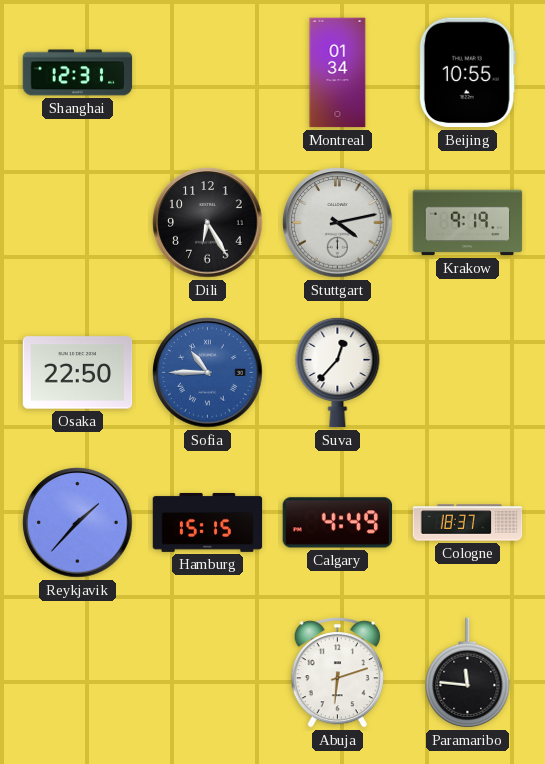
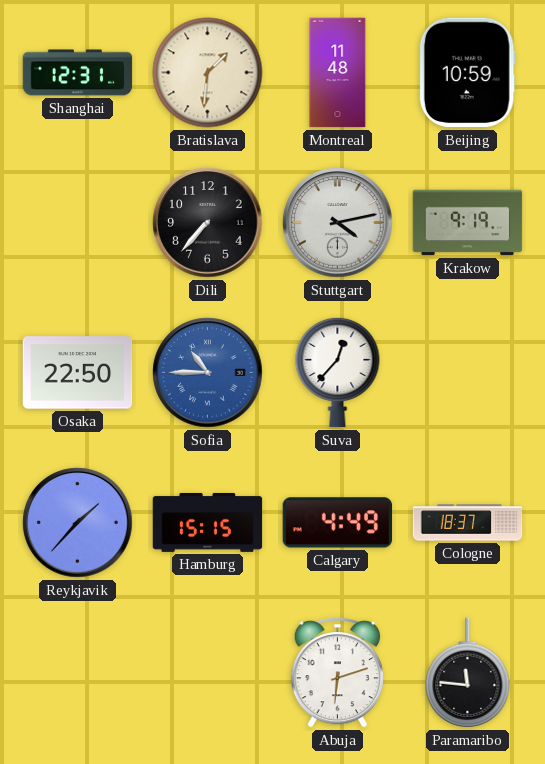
Bratislava: none -> 1:31
Montreal: 01:34 -> 11:48
Beijing: 10:55 -> 10:59
Dili: 6:25 -> 7:37
